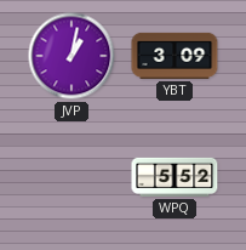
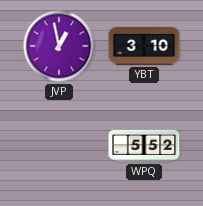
JVP: 1:02 -> 12:58
YBT: 3:09 -> 3:10
